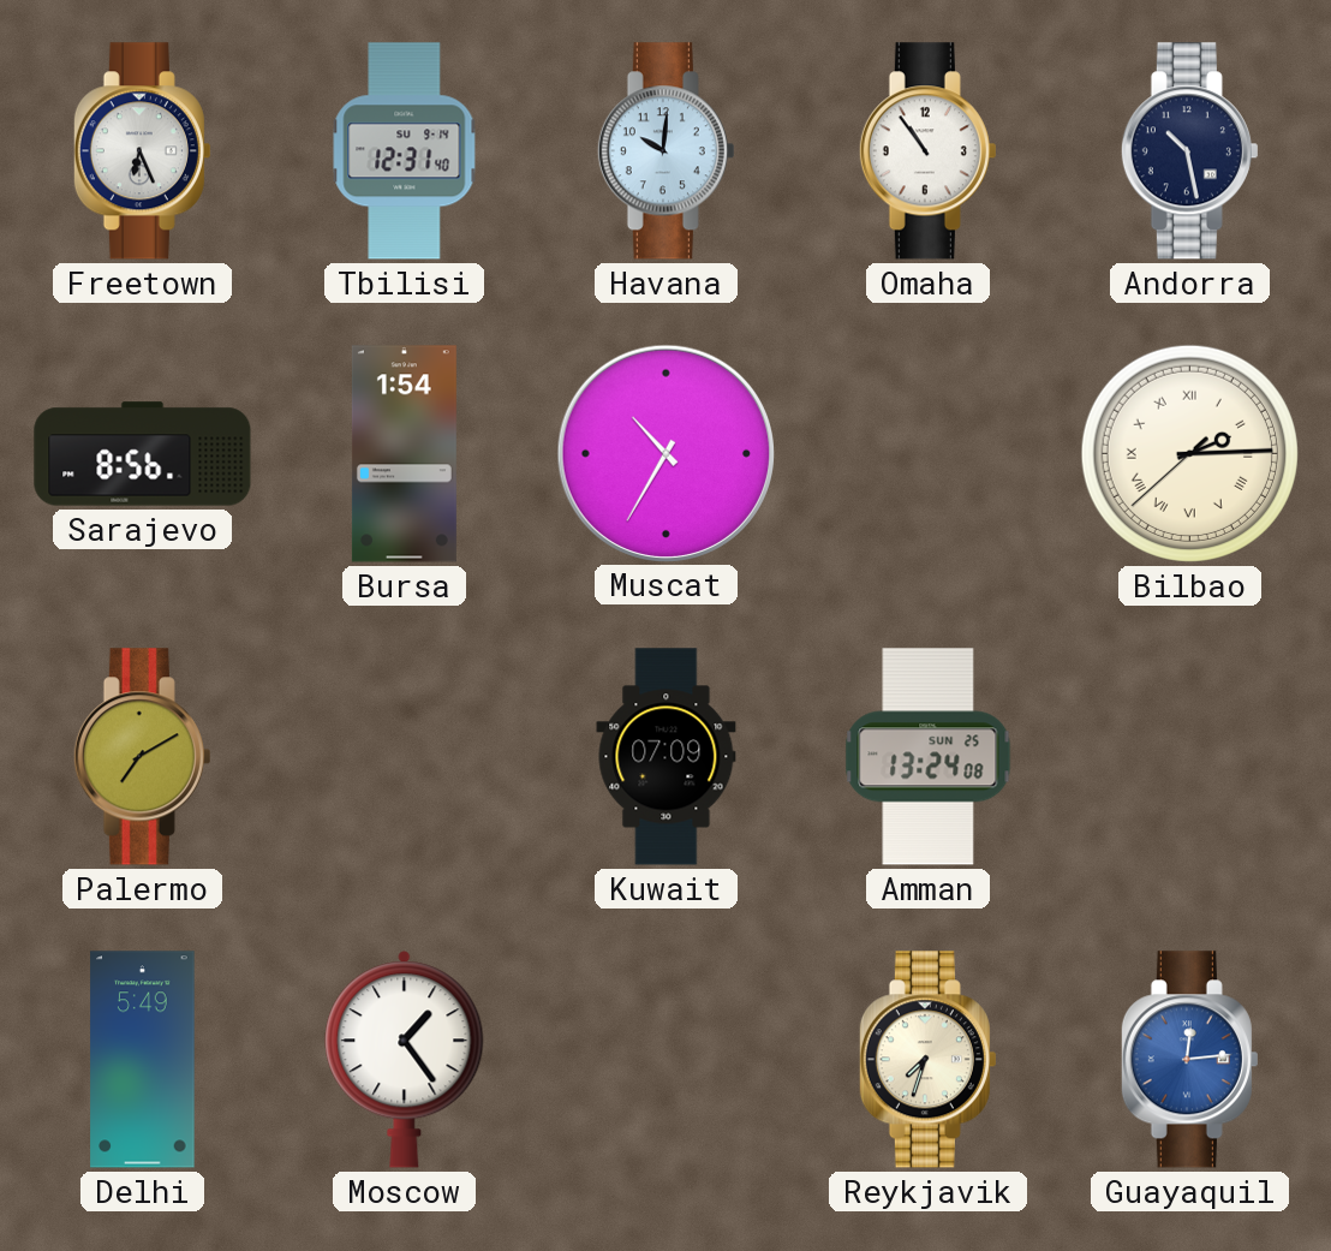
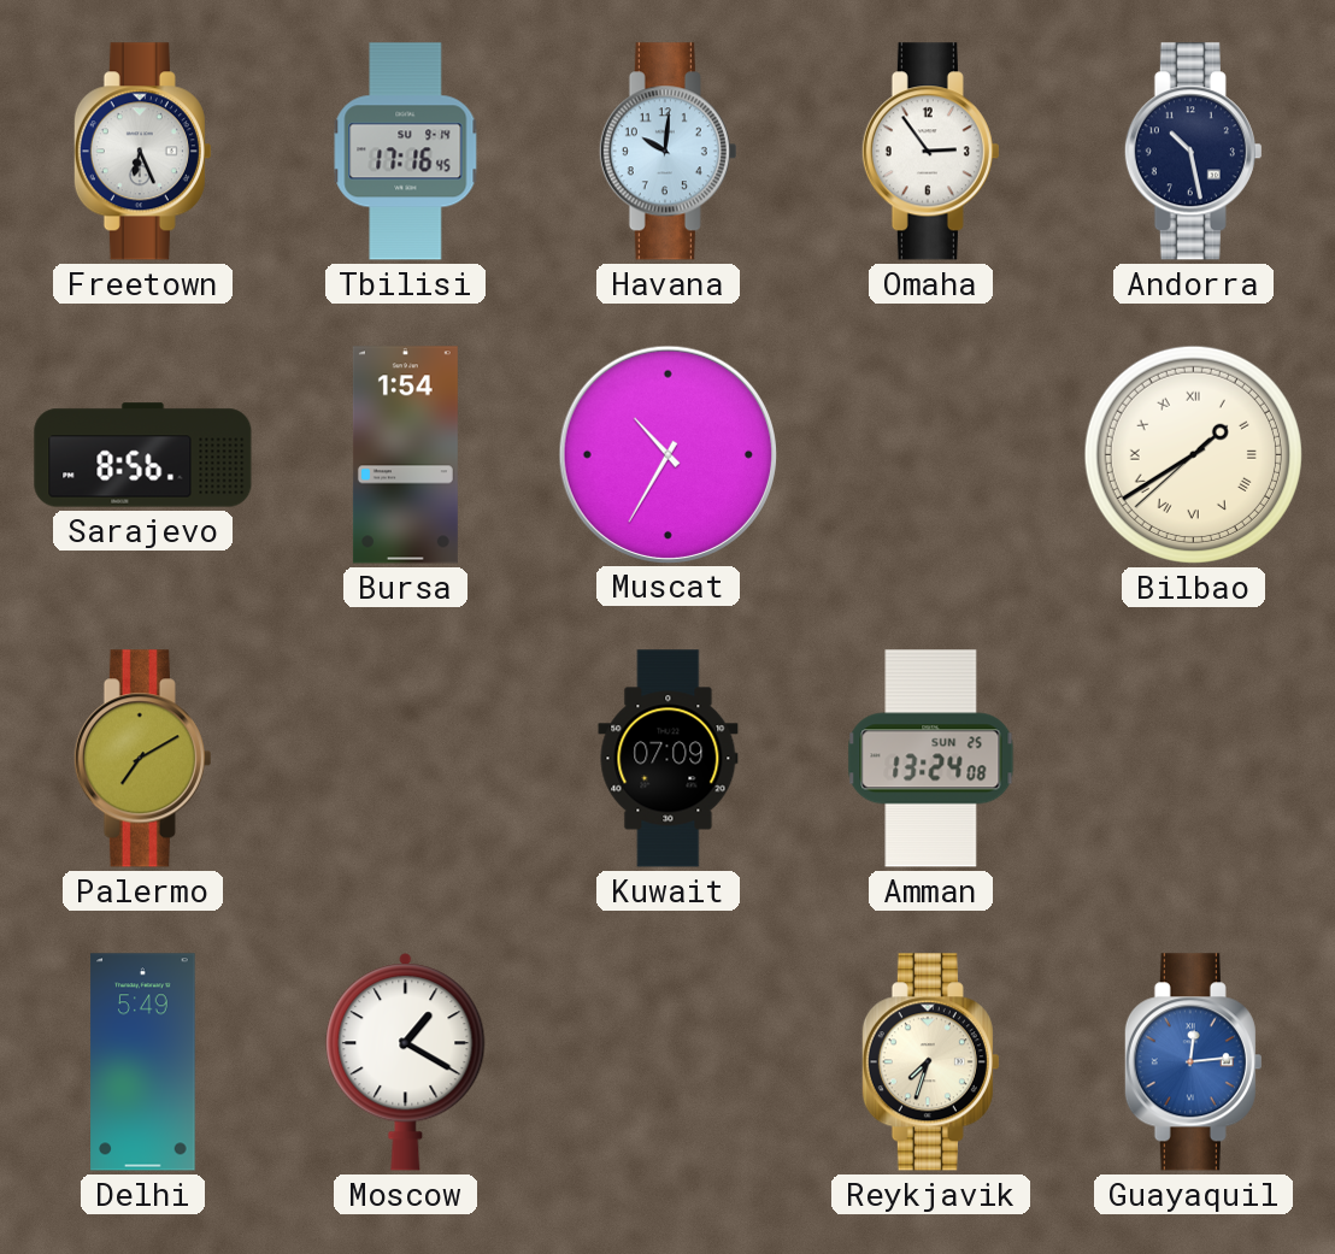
Tbilisi: 12:31 -> 17:16
Omaha: 10:54 -> 2:54
Bilbao: 2:14 -> 1:39
Moscow: 1:24 -> 1:20
